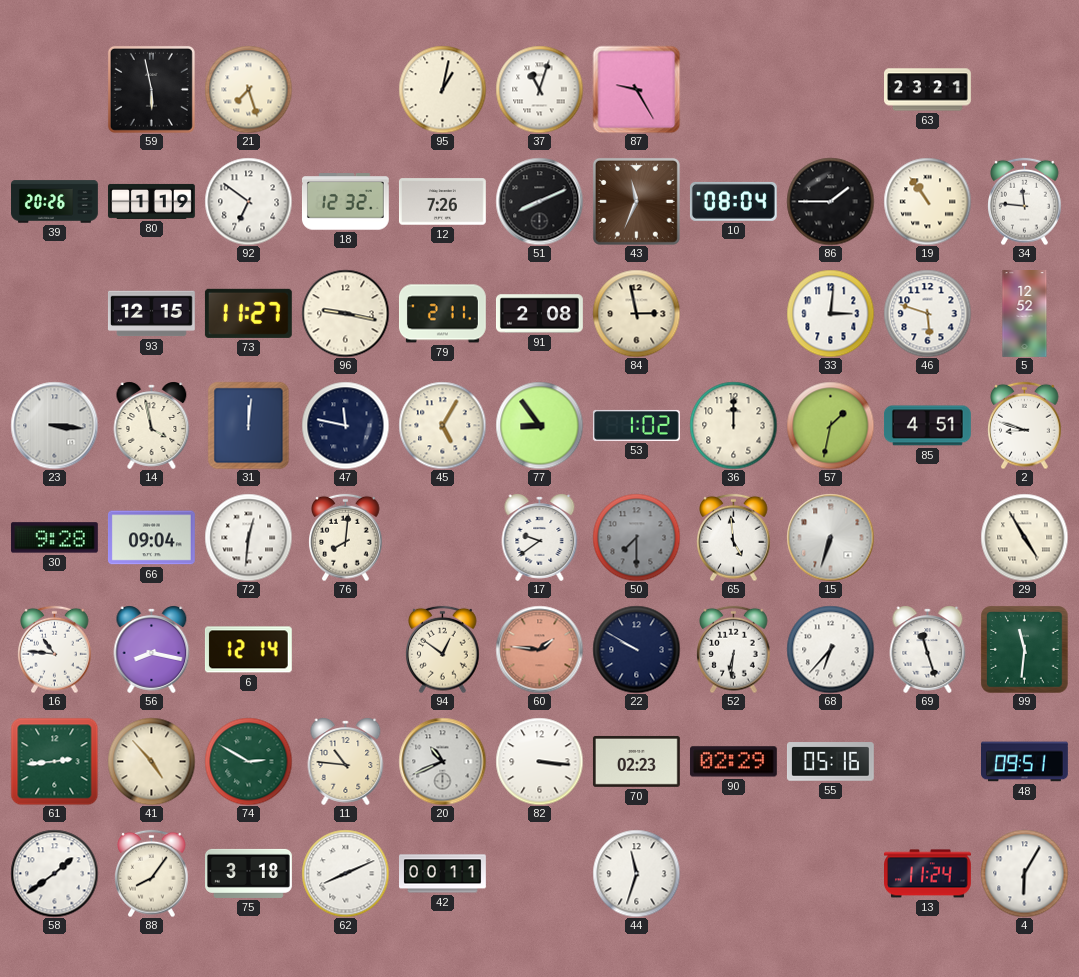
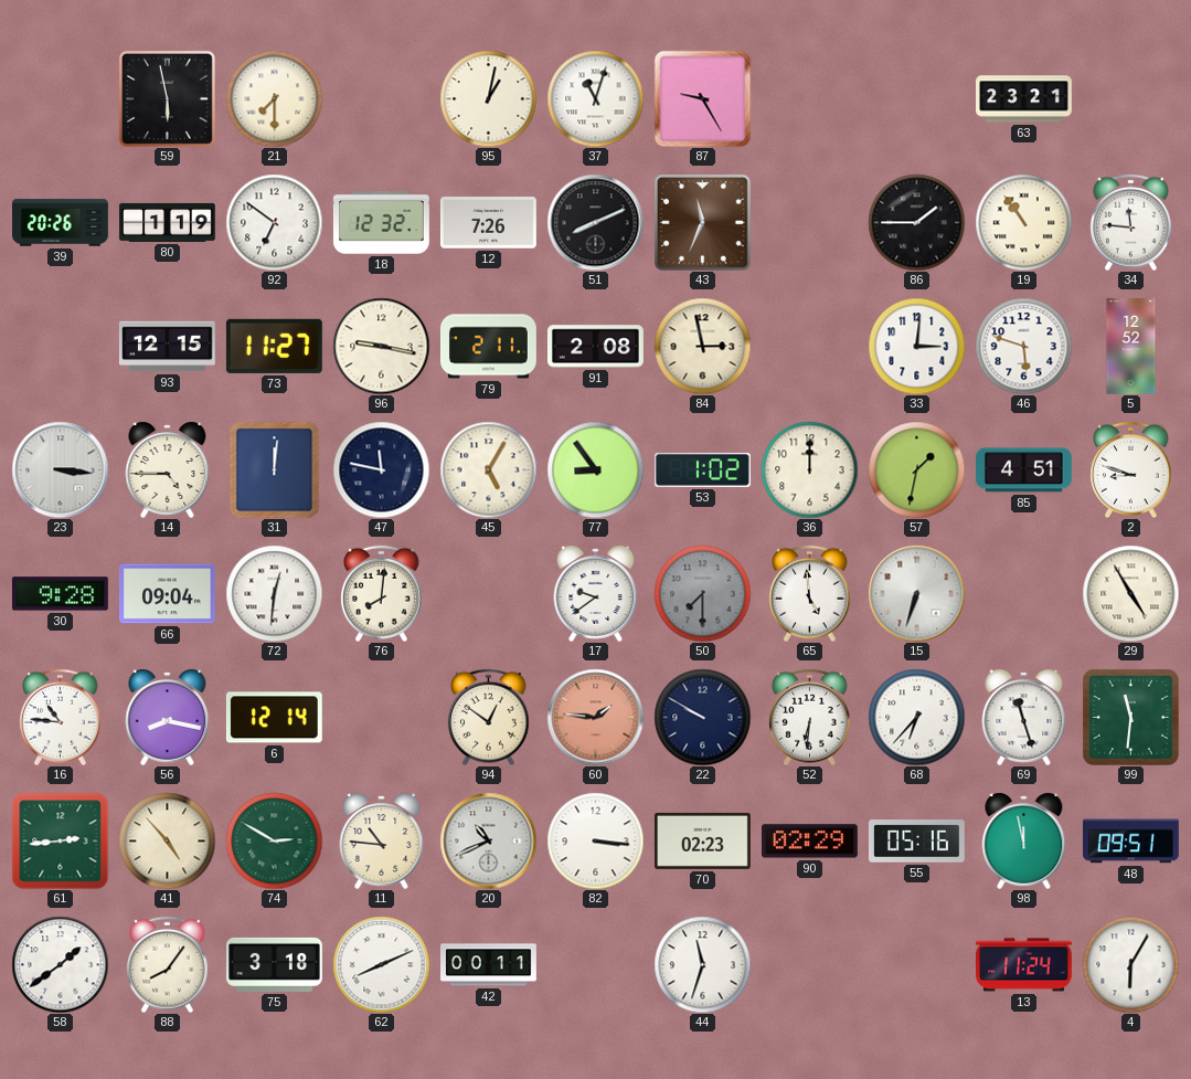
21: 7:27 -> 7:30
10: 08:04 -> none
14: 3:58 -> 4:45
98: none -> 11:58
